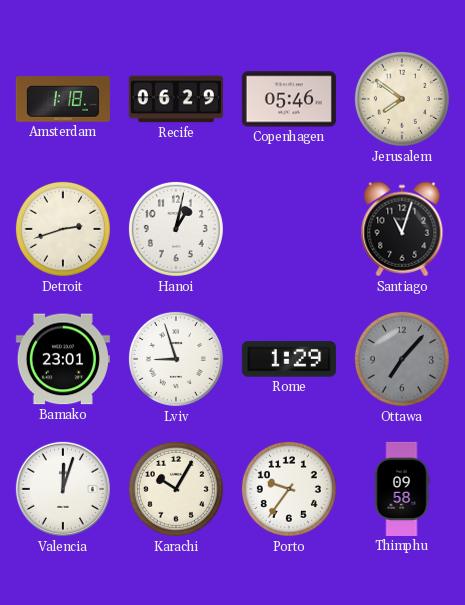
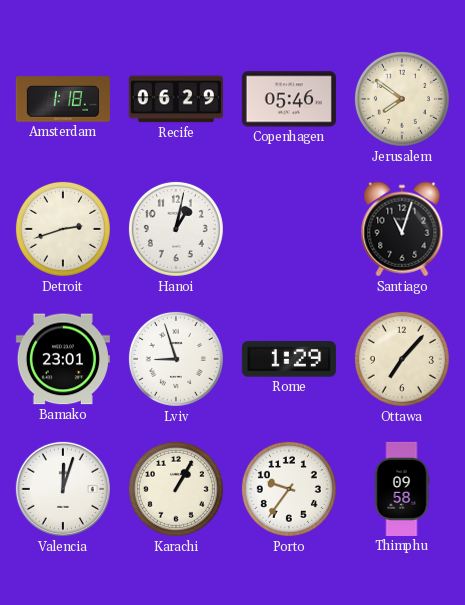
Ottawa dial: grey -> cream
Karachi: 10:05 -> 1:05
